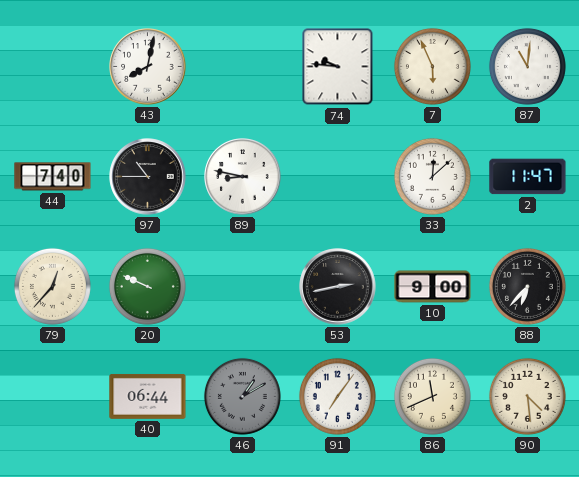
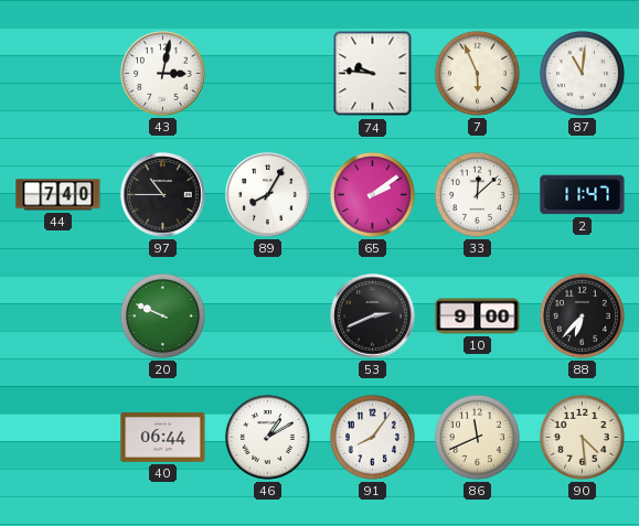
43: 8:02 -> 3:02
89: 8:47 -> 8:05
65: none -> 2:09
79: 12:37 -> none
53: 2:43 -> 2:41
46 dial: grey -> white
91: 7:06 -> 8:06
